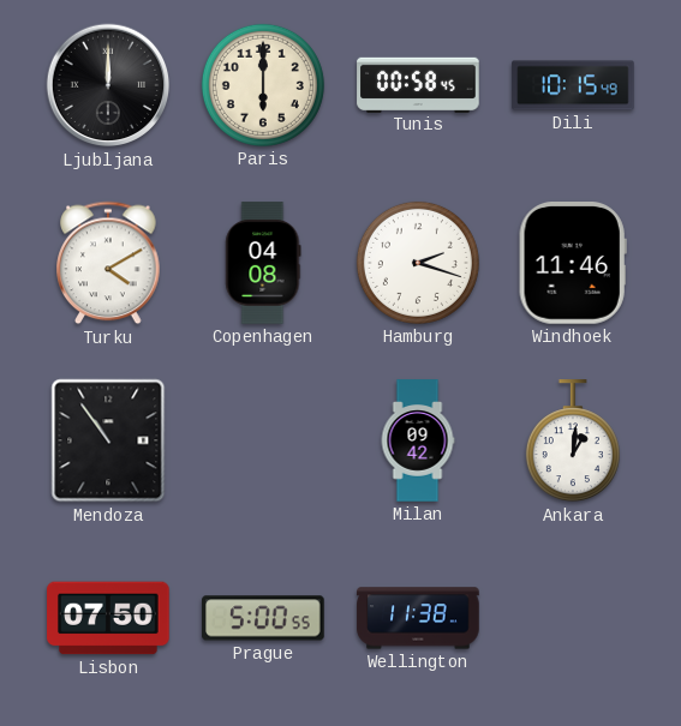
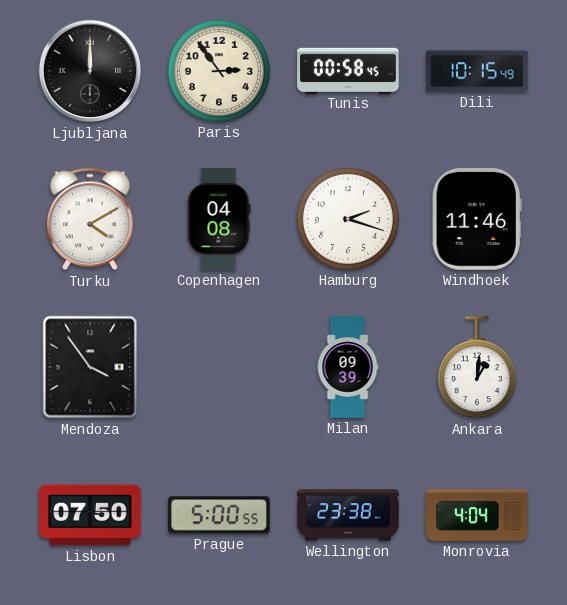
Paris: 6:00 -> 2:54
Mendoza: 10:54 -> 3:54
Milan: 09:42 -> 09:39
Wellington: 11:38 -> 23:38
Monrovia: none -> 4:04
